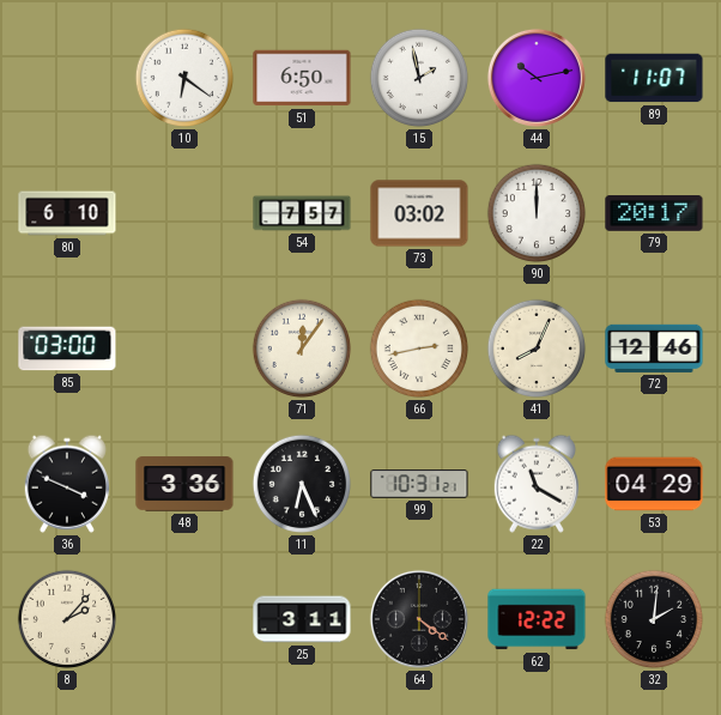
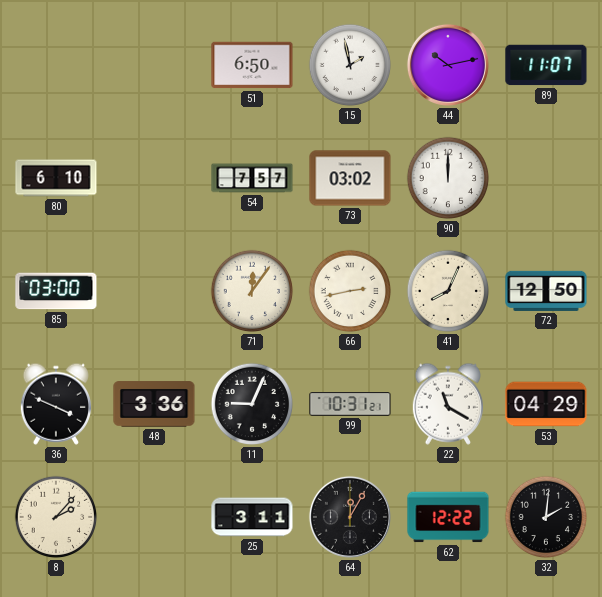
10: 6:21 -> none
79: 20:17 -> none
72: 12:46 -> 12:50
11: 6:26 -> 9:04
64: 4:21 -> 12:05
